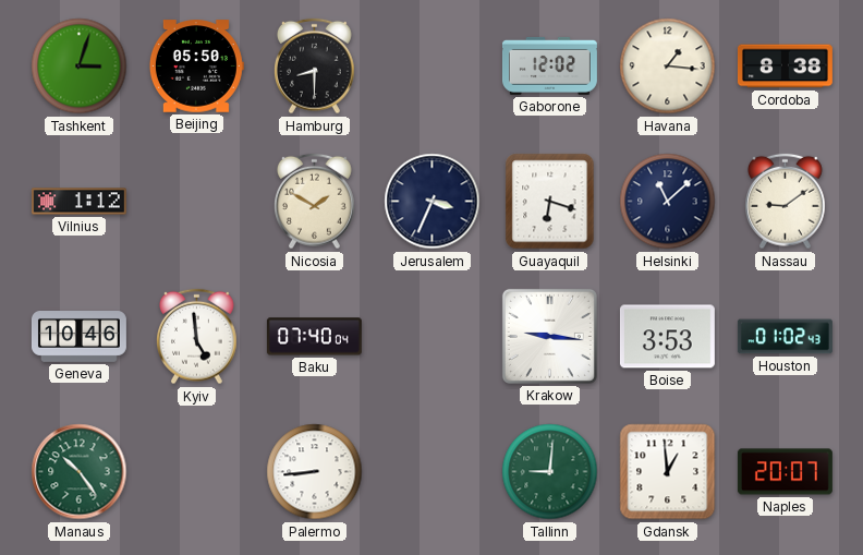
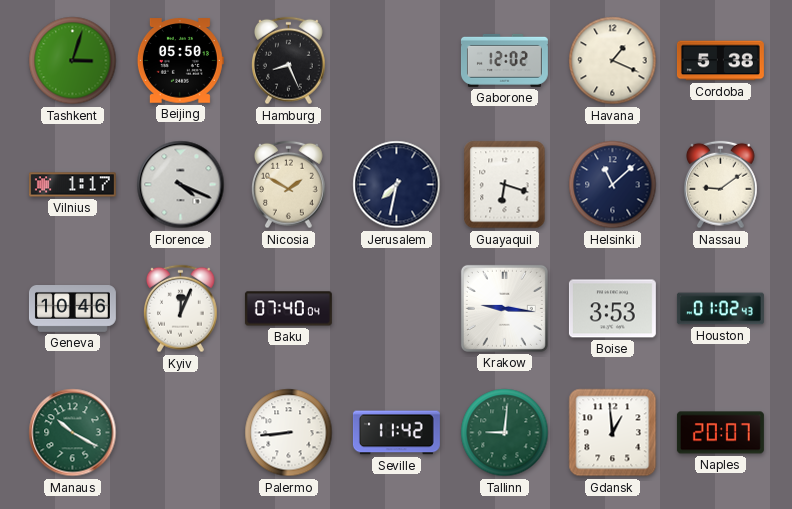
Hamburg: 8:30 -> 8:26
Havana: 1:16 -> 1:19
Cordoba: 8:38 -> 5:38
Vilnius: 1:12 -> 1:17
Florence: none -> 4:19
Jerusalem: 3:34 -> 7:32
Kyiv: 4:59 -> 12:04
Manaus: 10:24 -> 10:20
Seville: none -> 11:42
